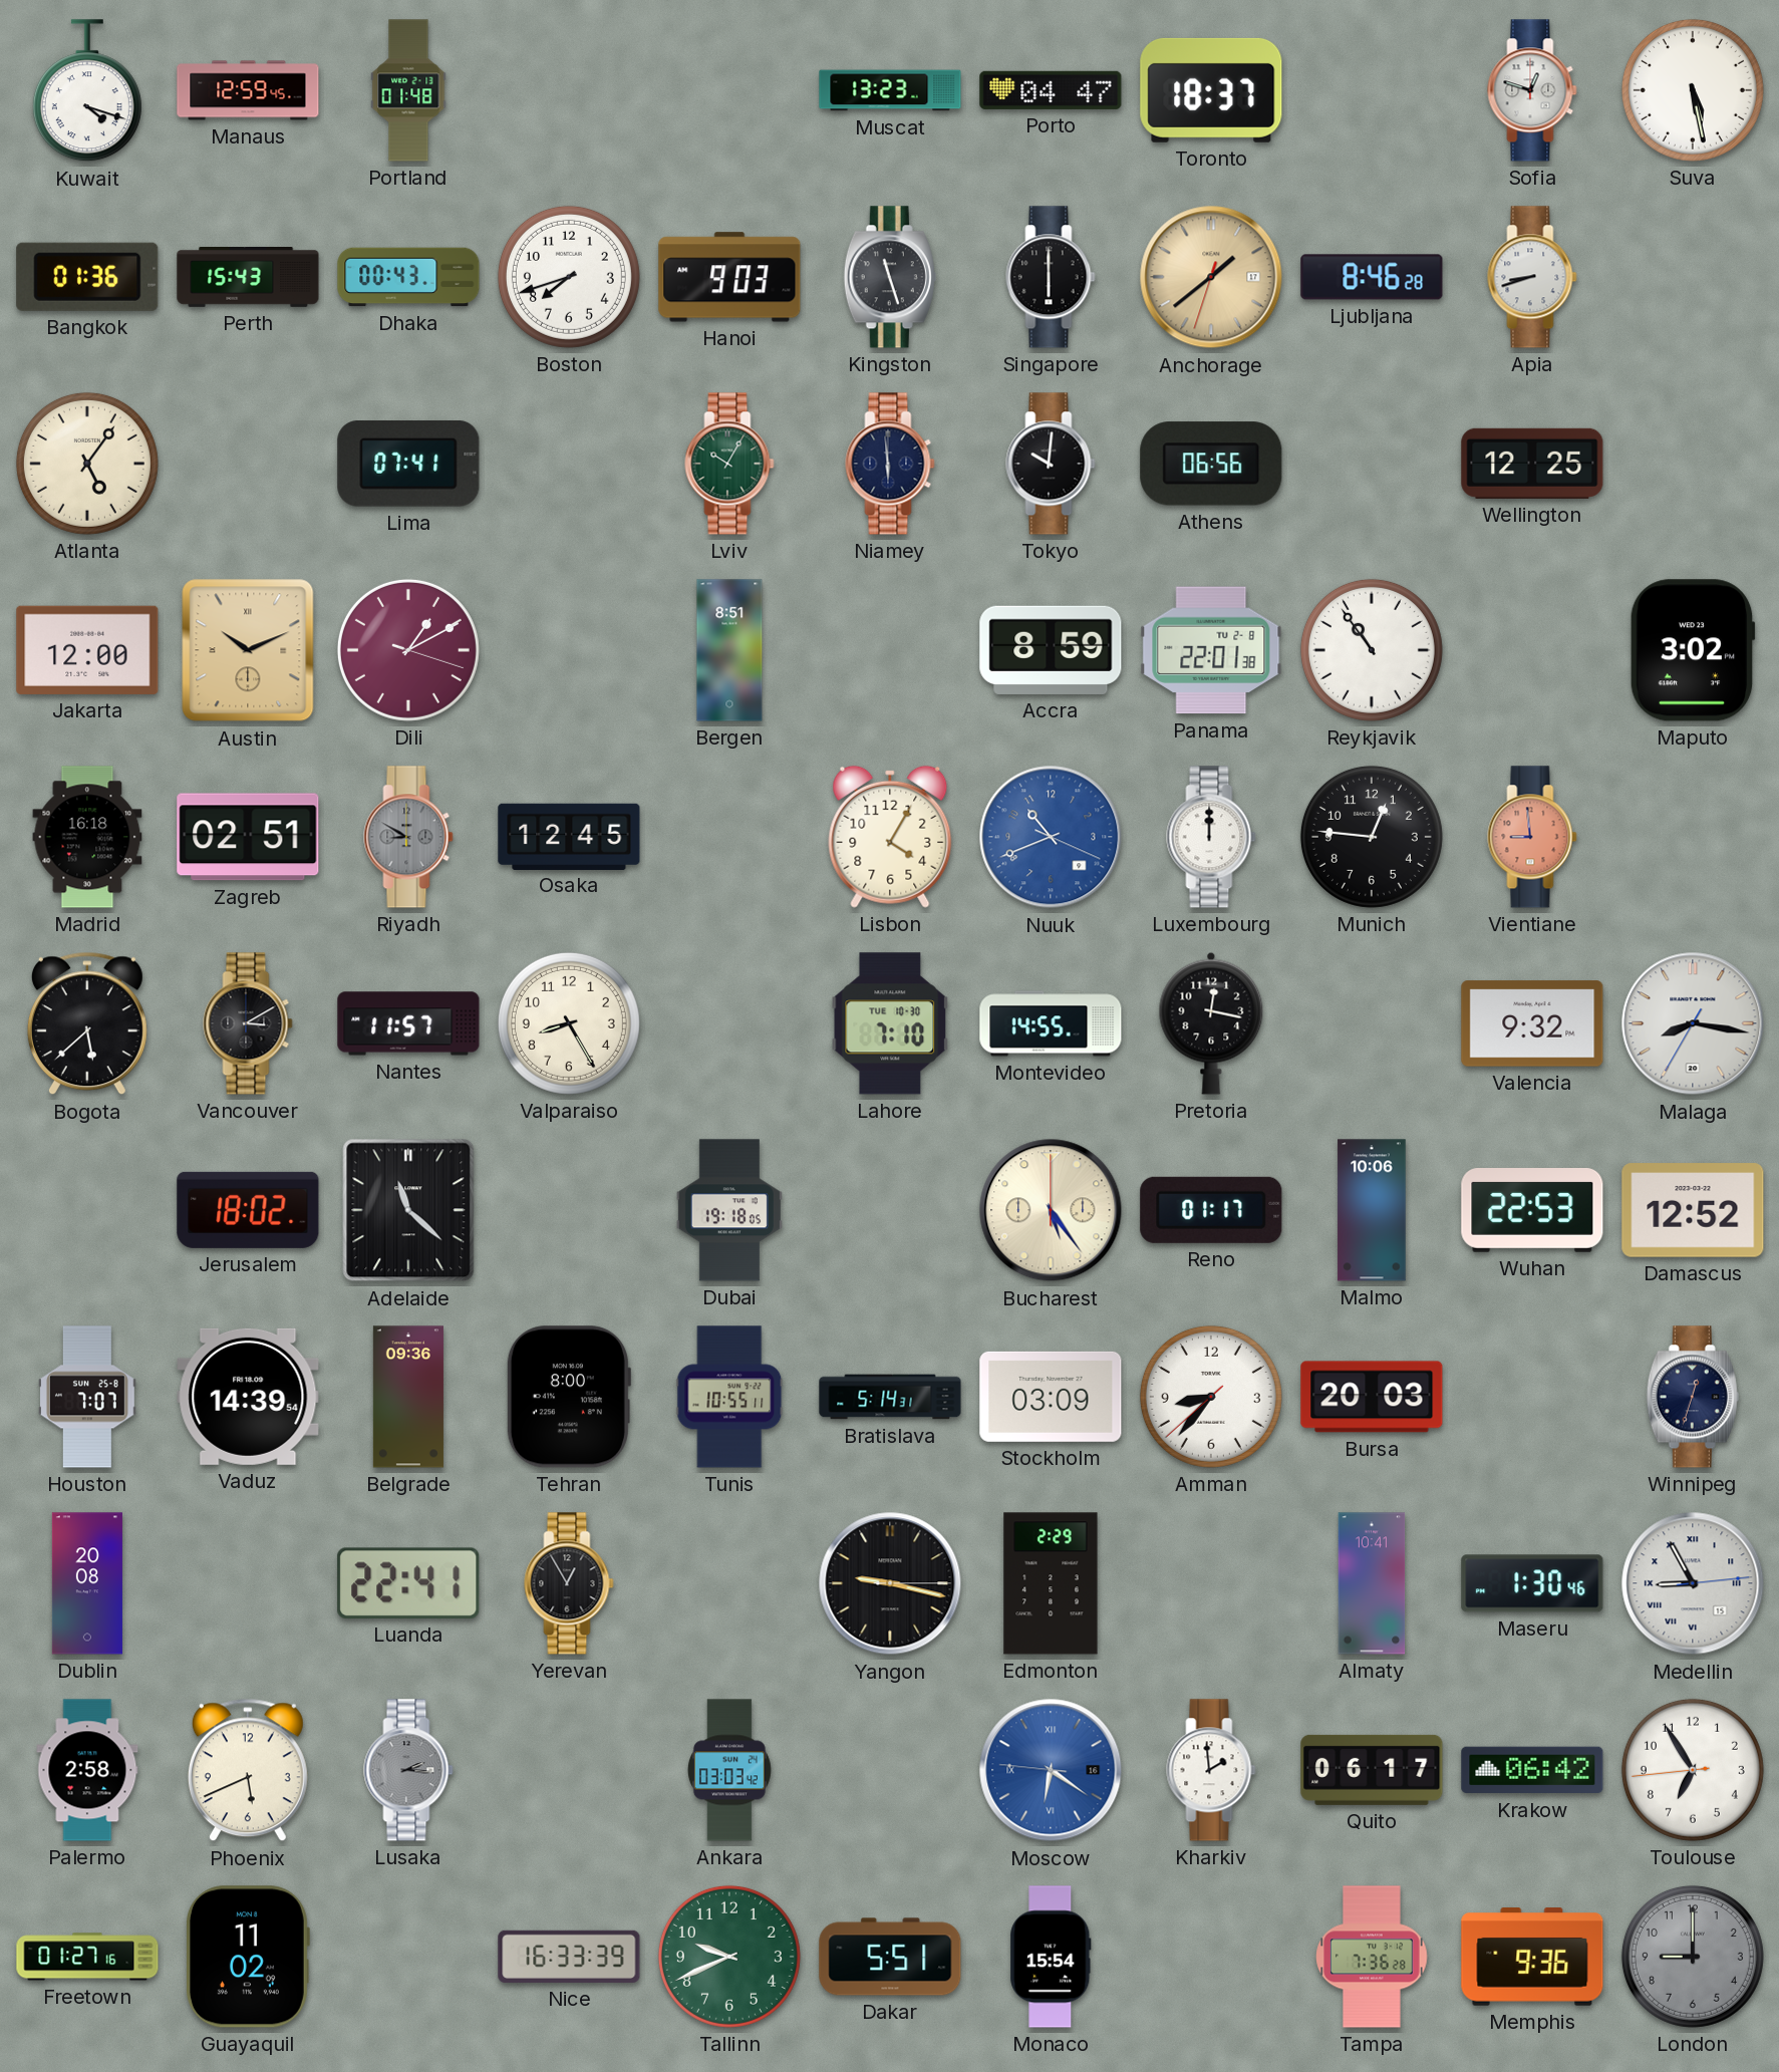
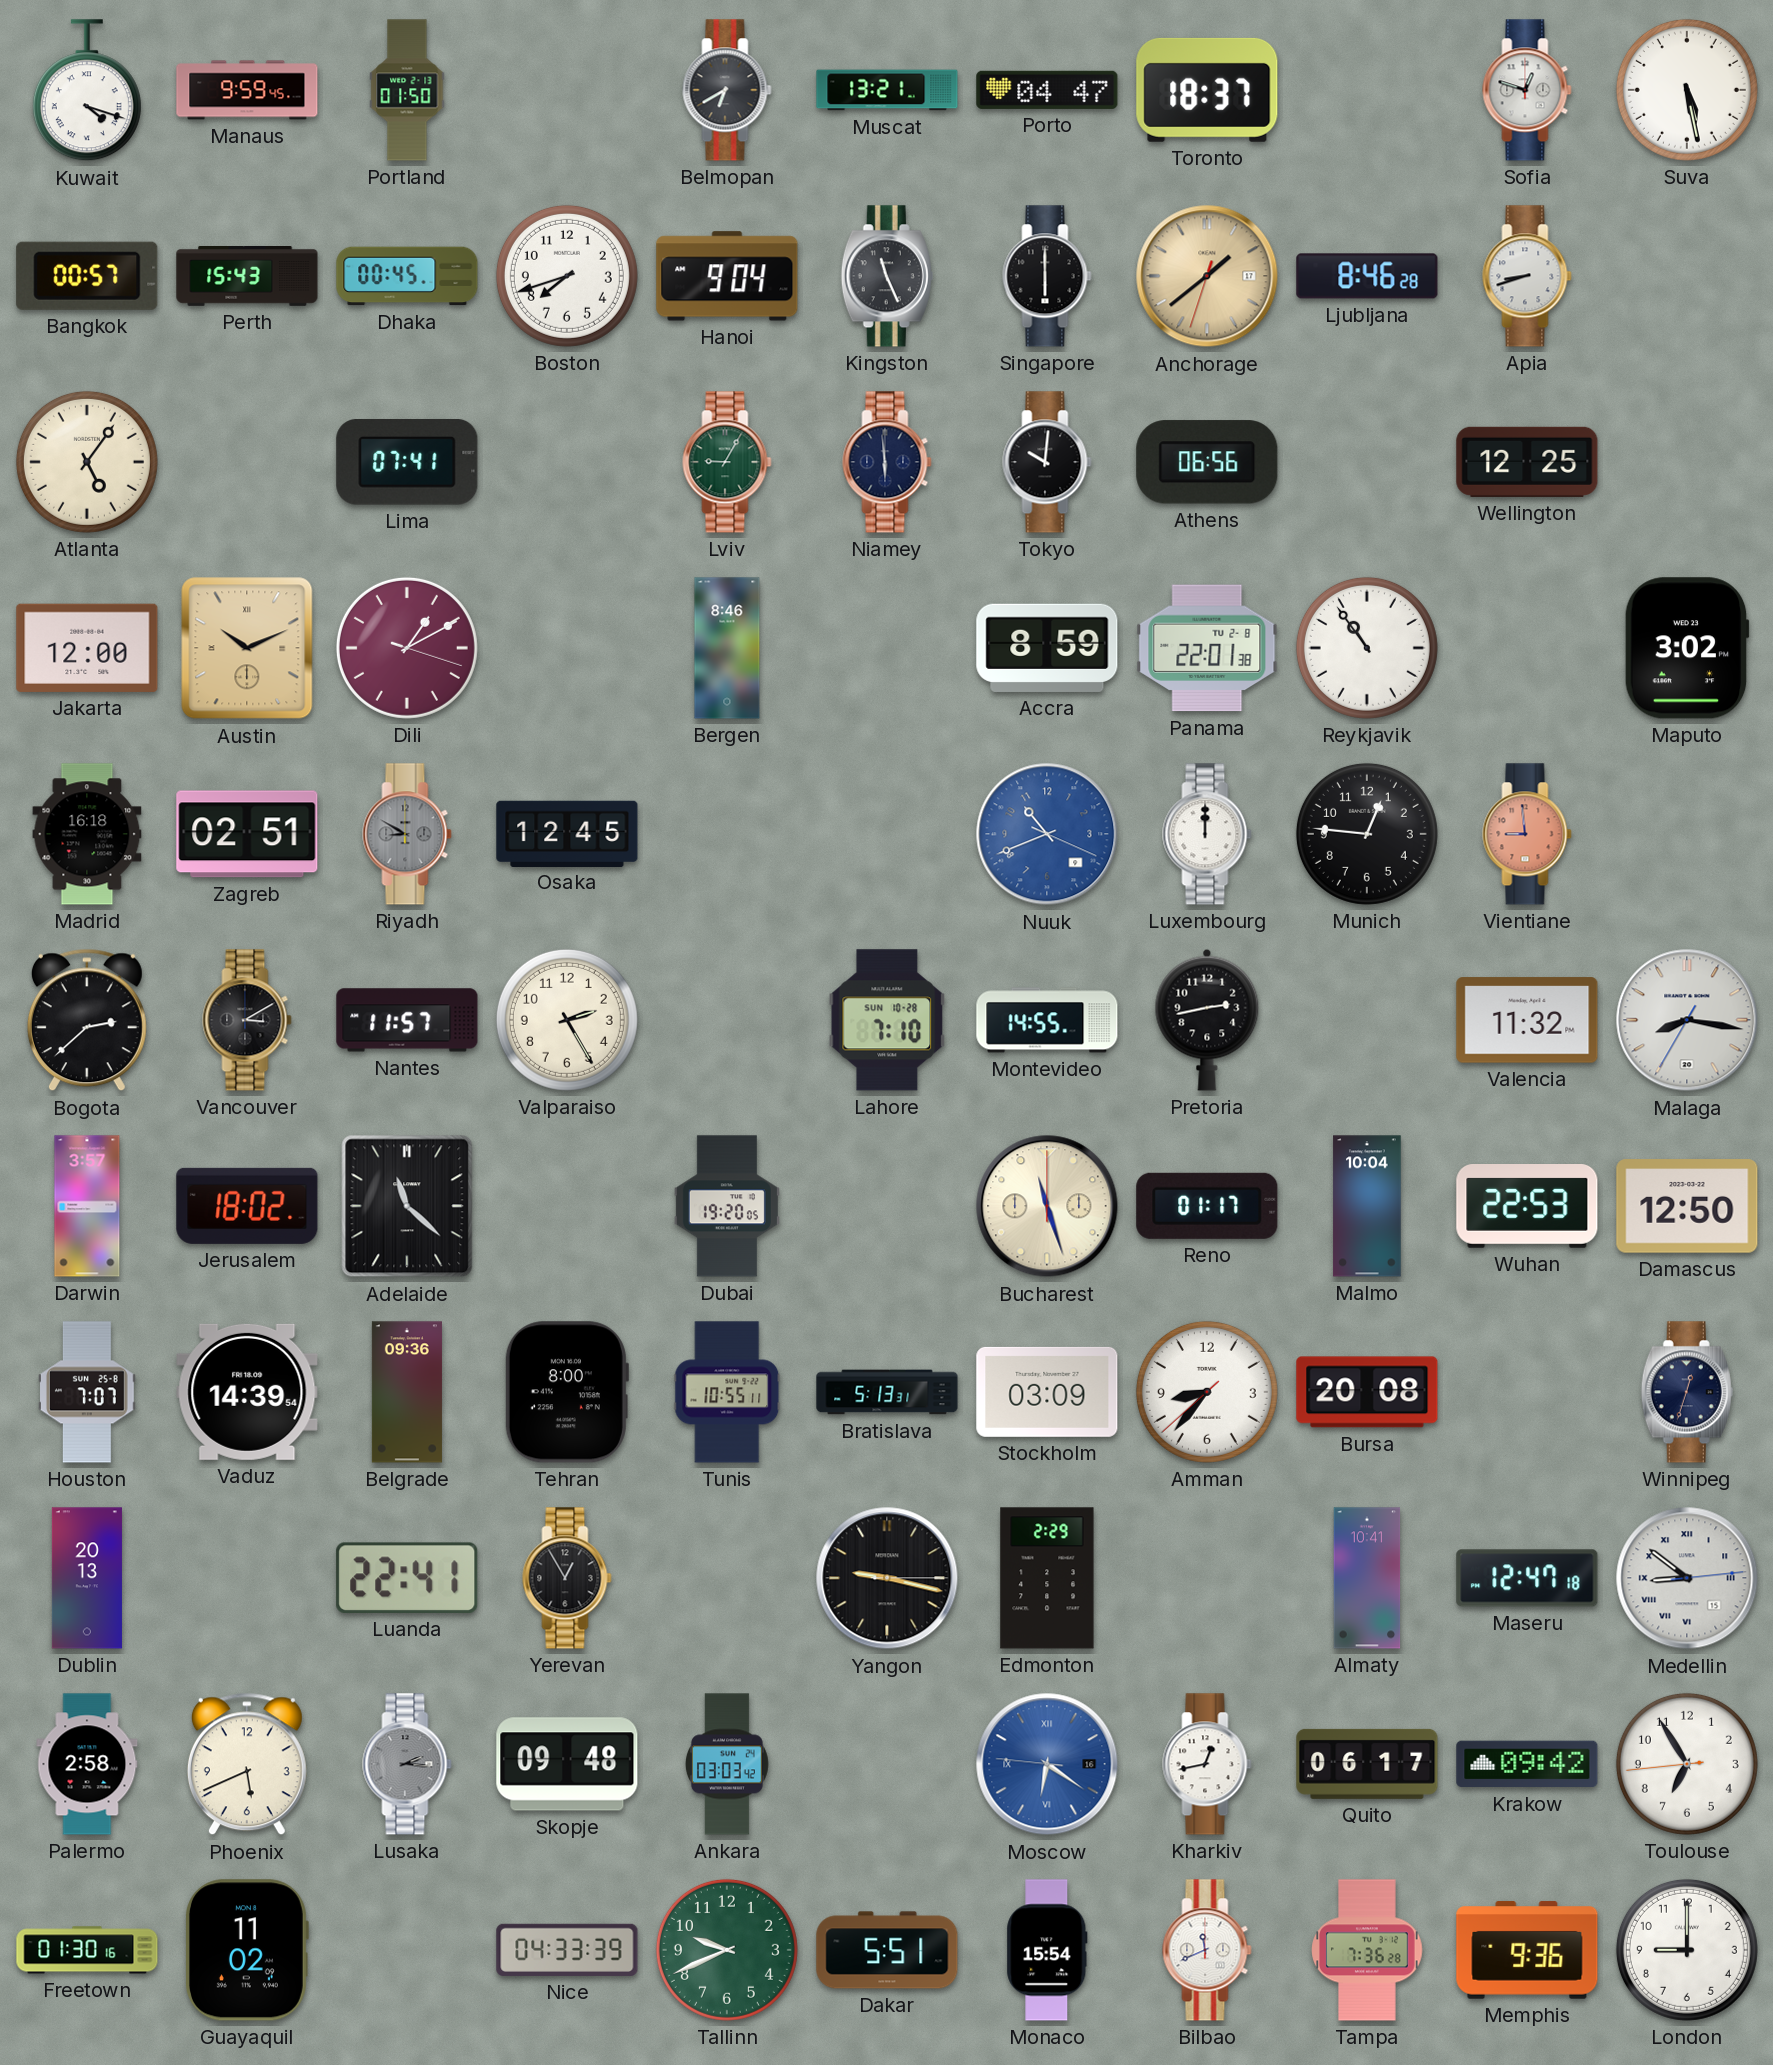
Manaus: 12:59 -> 9:59
Portland: 01:48 -> 01:50
Belmopan: none -> 6:40
Muscat: 13:23 -> 13:21
Bangkok: 01:36 -> 00:57
Dhaka: 00:43 -> 00:45
Hanoi: 9:03 -> 9:04
Kingston: 11:27 -> 11:26
Lviv: 10:05 -> 9:05
Bergen: 8:51 -> 8:46
Lisbon: 4:05 -> none
Bogota: 5:38 -> 2:38
Valparaiso: 8:25 -> 2:25
Lahore date: TUE 10-30 -> SUN 10-28
Pretoria: 12:17 -> 2:43
Valencia: 9:32 -> 11:32
Darwin: none -> 3:57
Dubai: 19:18 -> 19:20
Bucharest: 5:24 -> 11:27
Malmo: 10:06 -> 10:04
Damascus: 12:52 -> 12:50
Bratislava: 5:14 -> 5:13
Bursa: 20:03 -> 20:08
Dublin: 20:08 -> 20:13
Maseru: 1:30 -> 12:47
Medellin: 8:55 -> 8:51
Skopje: none -> 09:48
Kharkiv: 1:59 -> 12:43
Krakow: 06:42 -> 09:42
Freetown: 01:27 -> 01:30
Nice: 16:33 -> 04:33
Bilbao: none -> 11:41
London dial: grey -> white
